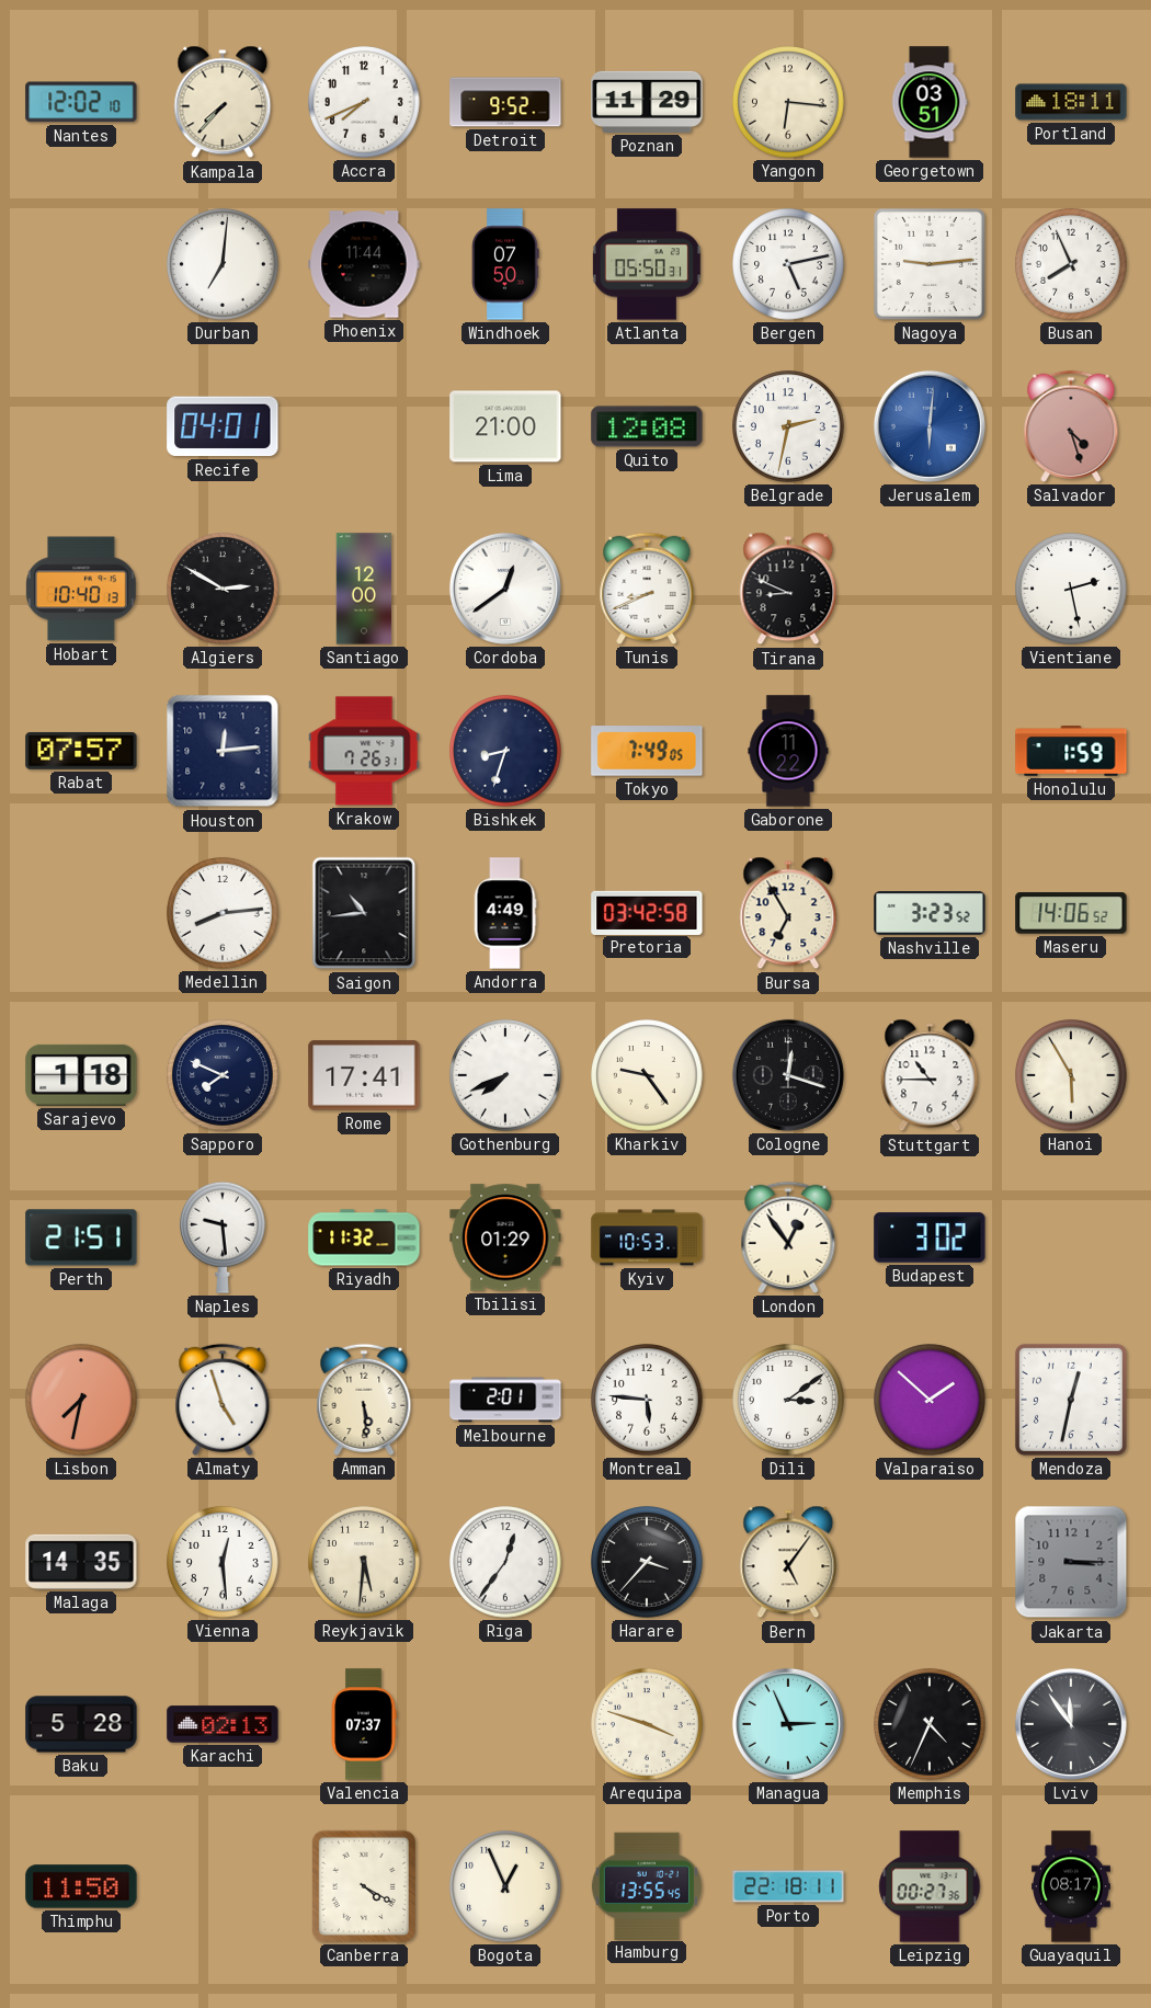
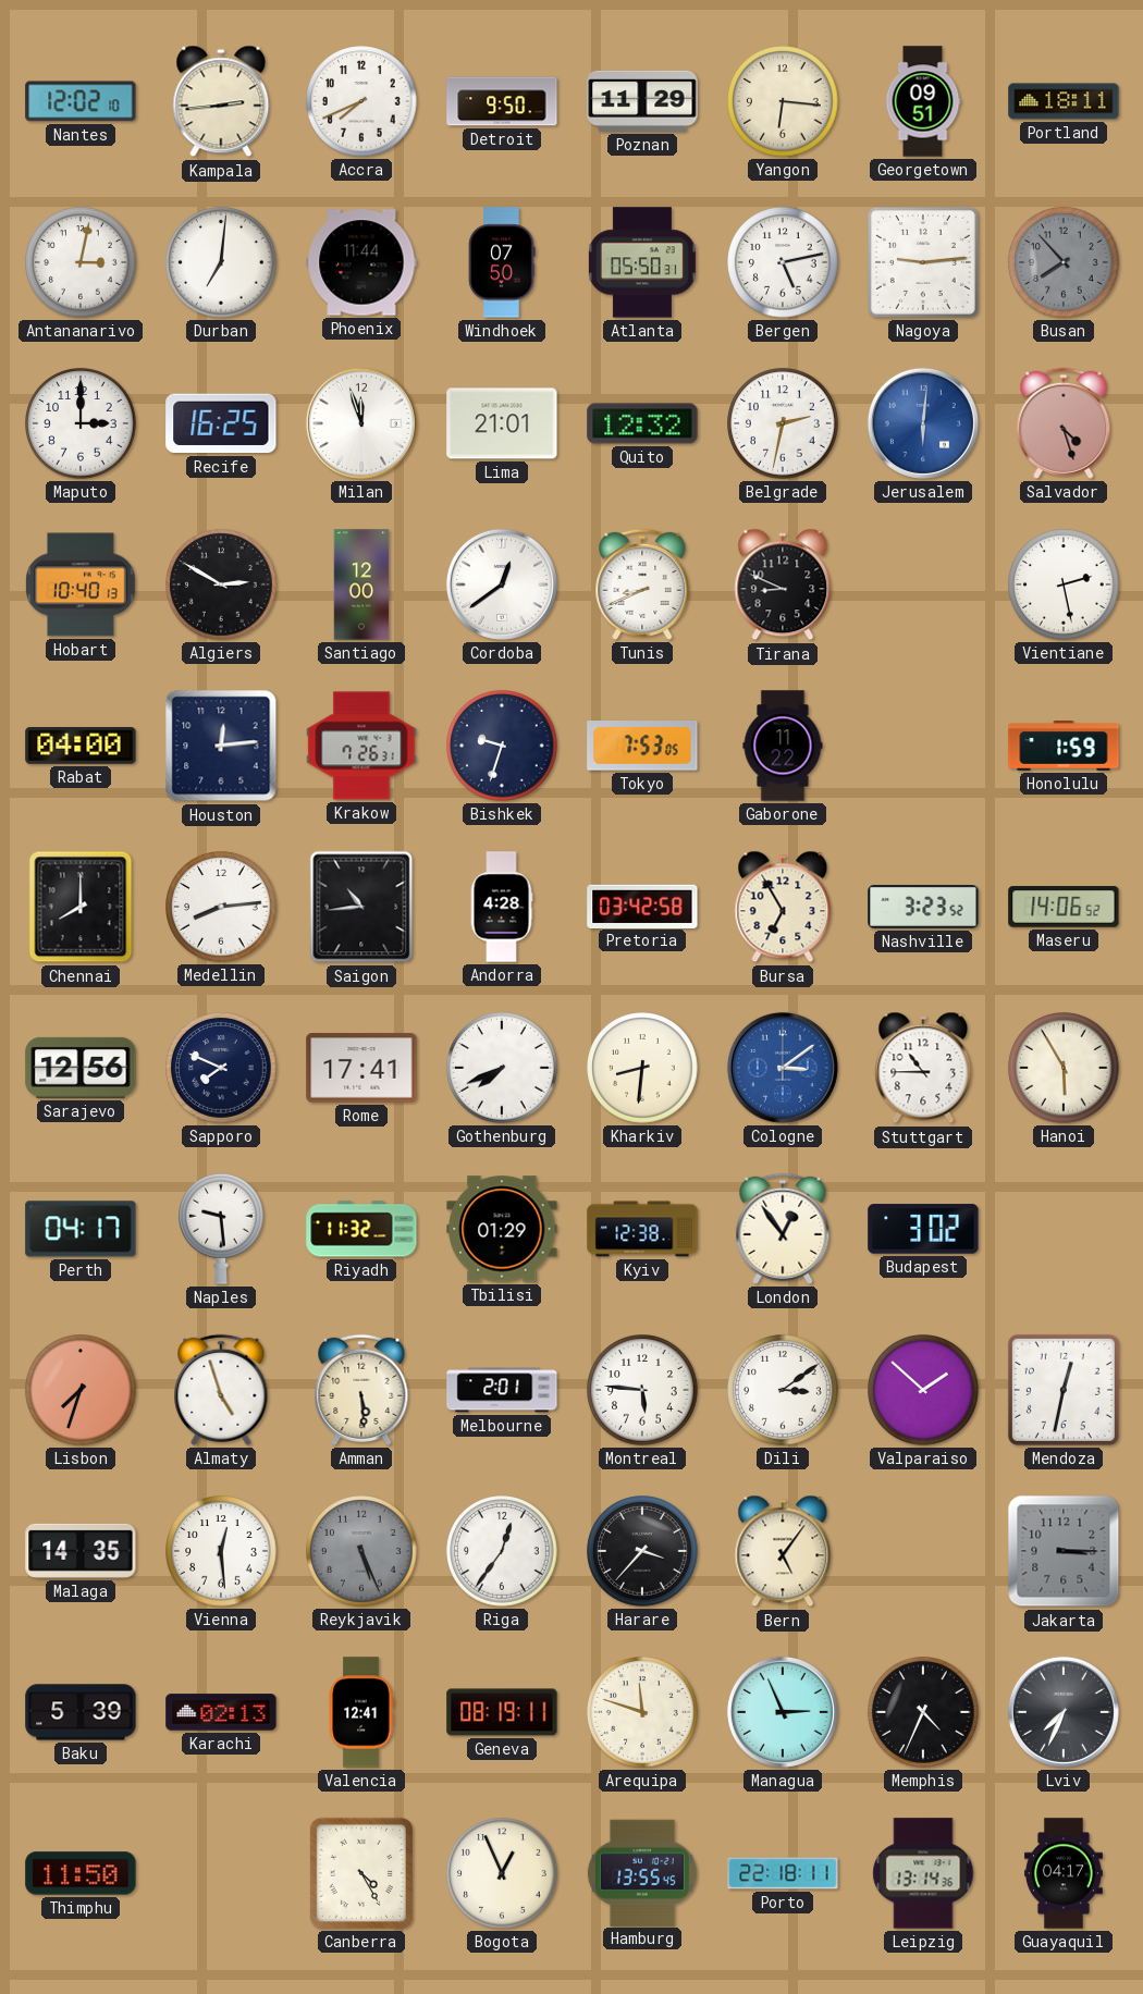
Kampala: 7:37 -> 2:44
Detroit: 9:52 -> 9:50
Georgetown: 03:51 -> 09:51
Antananarivo: none -> 3:02
Busan: 7:56 -> 7:53
Busan dial: white -> grey
Maputo: none -> 3:00
Recife: 04:01 -> 16:25
Milan: none -> 11:57
Lima: 21:00 -> 21:01
Quito: 12:08 -> 12:32
Rabat: 07:57 -> 04:00
Bishkek: 8:33 -> 9:33
Tokyo: 7:49 -> 7:53
Chennai: none -> 8:00
Andorra: 4:49 -> 4:28
Sarajevo: 1:18 -> 12:56
Kharkiv: 9:24 -> 8:31
Cologne: 12:18 -> 3:09
Cologne dial: black -> blue
Perth: 21:51 -> 04:17
Kyiv: 10:53 -> 12:38
Lisbon: 7:32 -> 7:33
Reykjavik: 5:31 -> 5:26
Reykjavik dial: cream -> grey
Baku: 5:28 -> 5:39
Valencia: 07:37 -> 12:41
Geneva: none -> 08:19
Arequipa: 3:48 -> 11:48
Lviv: 11:54 -> 7:34
Canberra: 4:20 -> 4:25
Leipzig: 00:27 -> 13:14
Guayaquil: 08:17 -> 04:17
